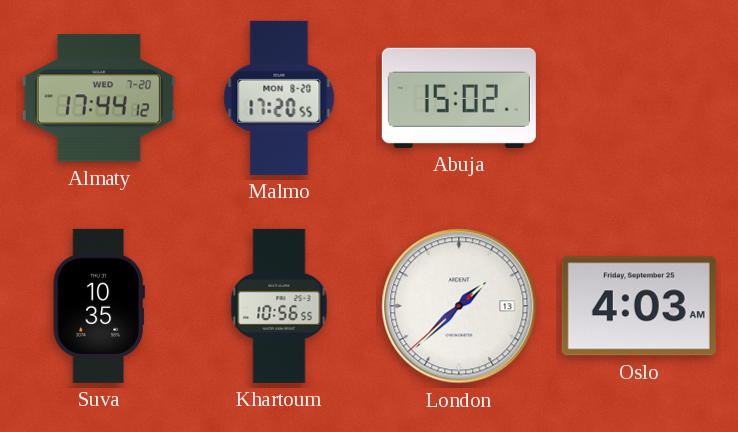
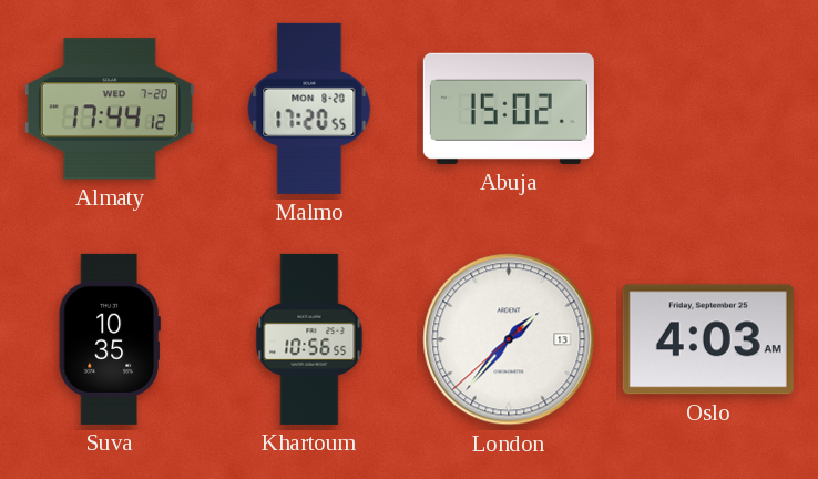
London: 1:37 -> 1:36
